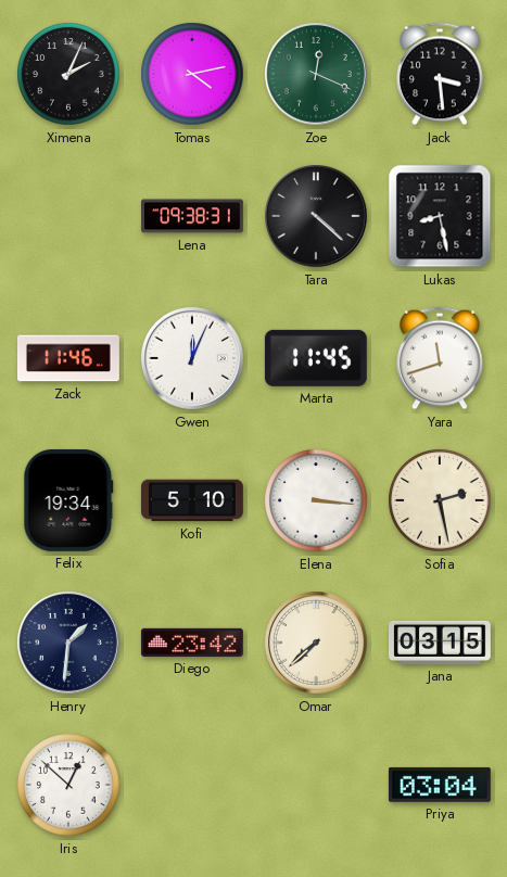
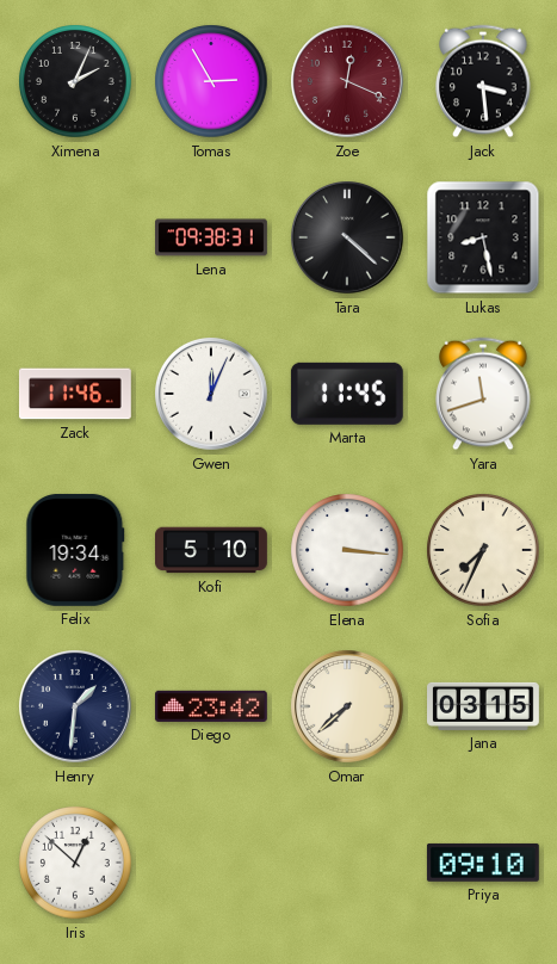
Tomas: 4:13 -> 2:55
Zoe dial: green -> burgundy
Sofia: 2:28 -> 7:34
Priya: 03:04 -> 09:10
